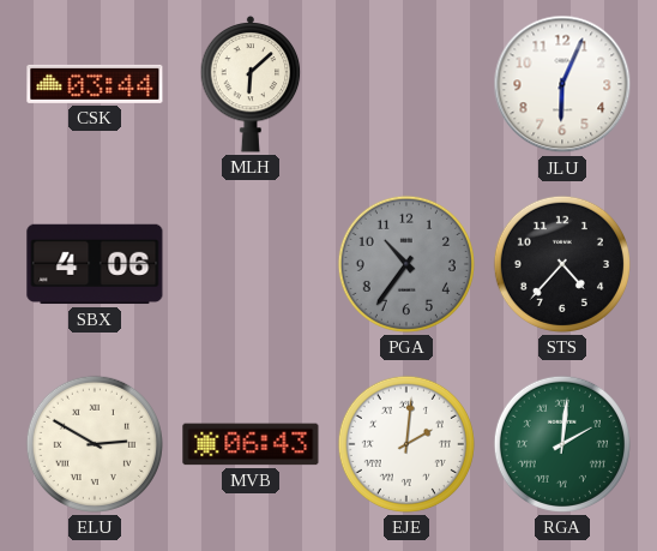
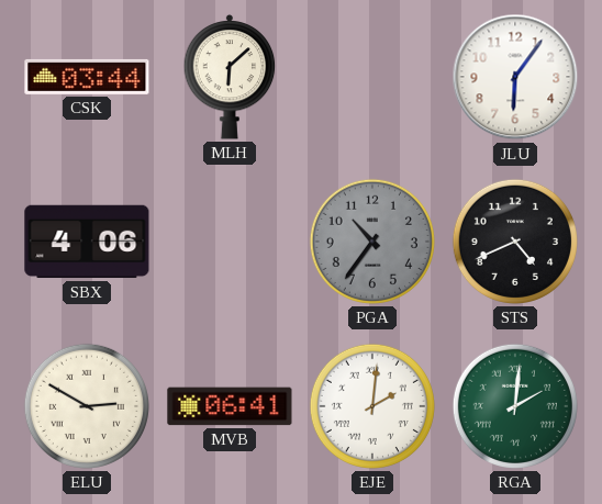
JLU: 6:04 -> 6:06
STS: 4:37 -> 4:41
MVB: 06:43 -> 06:41
